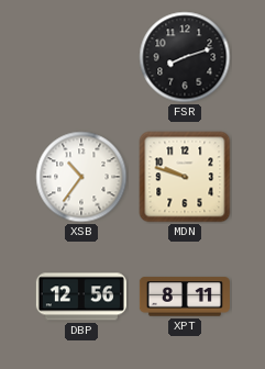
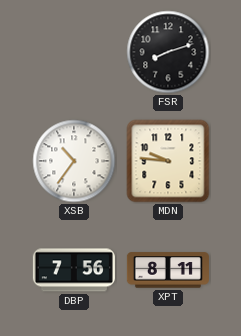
MDN: 9:48 -> 9:46
DBP: 12:56 -> 7:56
